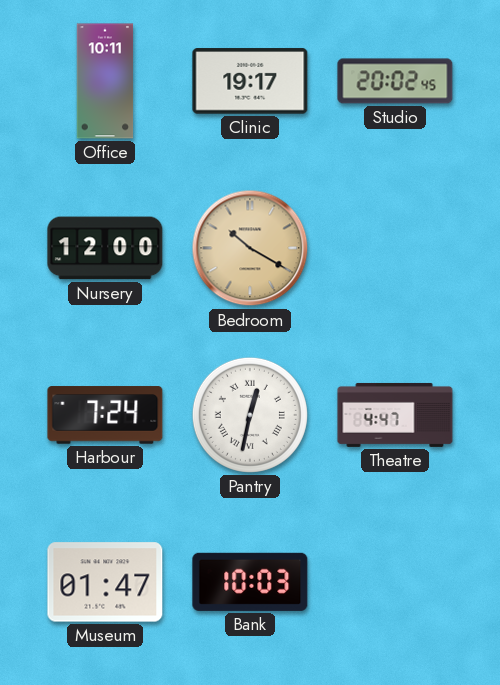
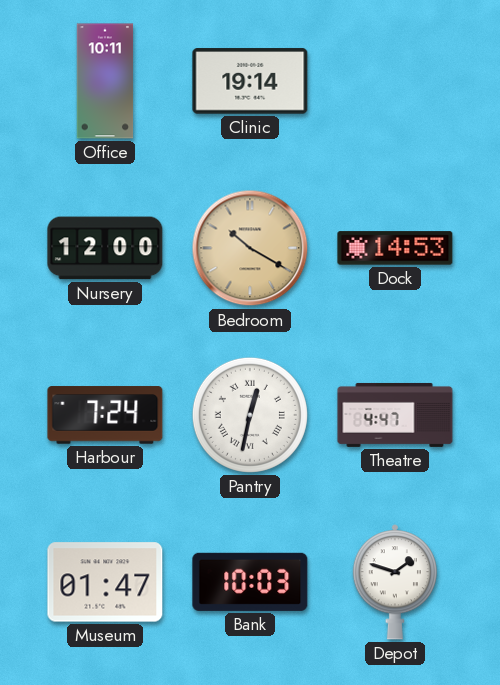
Clinic: 19:17 -> 19:14
Studio: 20:02 -> none
Dock: none -> 14:53
Depot: none -> 1:48
